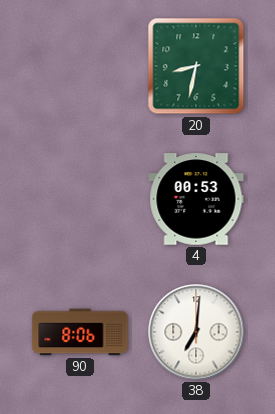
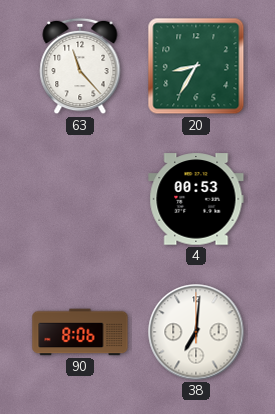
63: none -> 11:23
20: 8:32 -> 8:35
